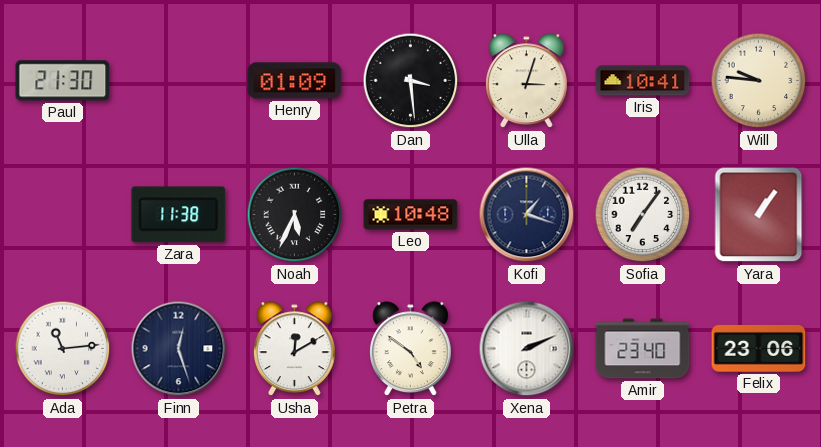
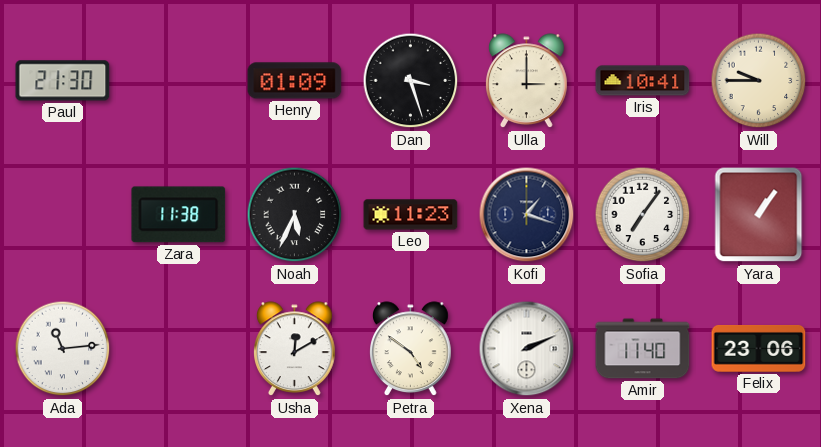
Dan: 3:29 -> 3:27
Ulla: 3:03 -> 3:00
Will: 9:46 -> 9:45
Leo: 10:48 -> 11:23
Finn: 12:27 -> none
Amir: 23:40 -> 11:40
